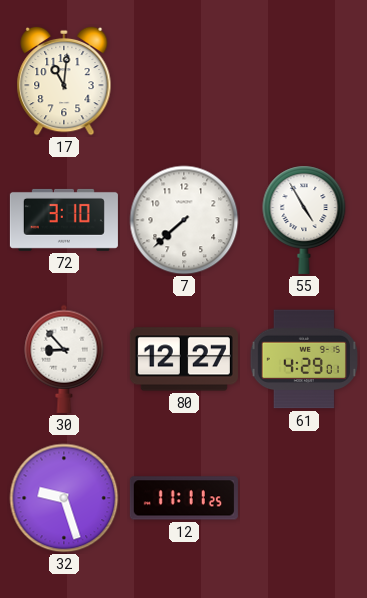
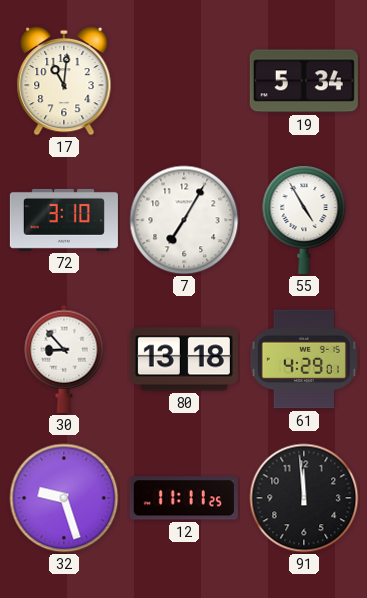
19: none -> 5:34
7: 7:38 -> 7:05
80: 12:27 -> 13:18
91: none -> 11:59
